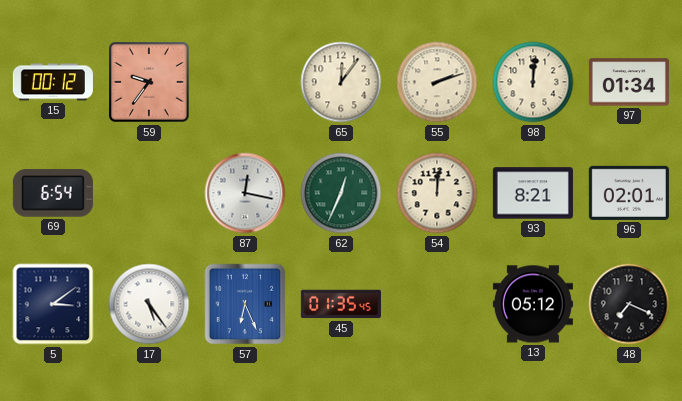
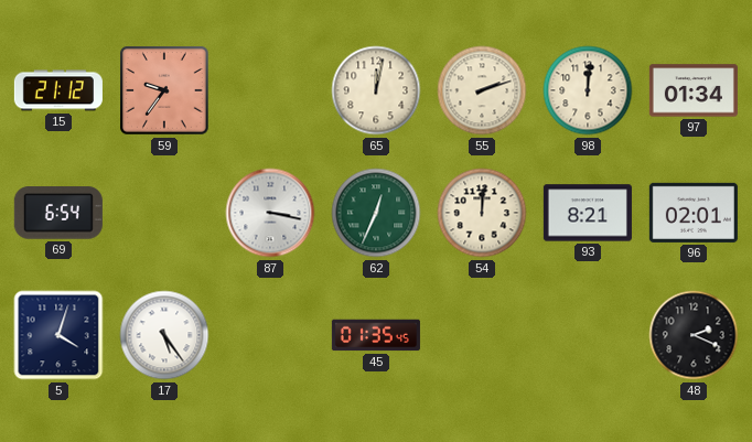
15: 00:12 -> 21:12
65: 12:06 -> 12:02
87: 12:17 -> 3:17
5: 3:09 -> 4:03
57: 6:26 -> none
13: 05:12 -> none
48: 7:19 -> 2:19
